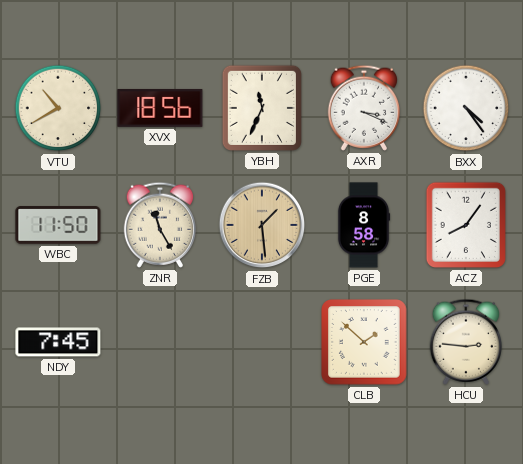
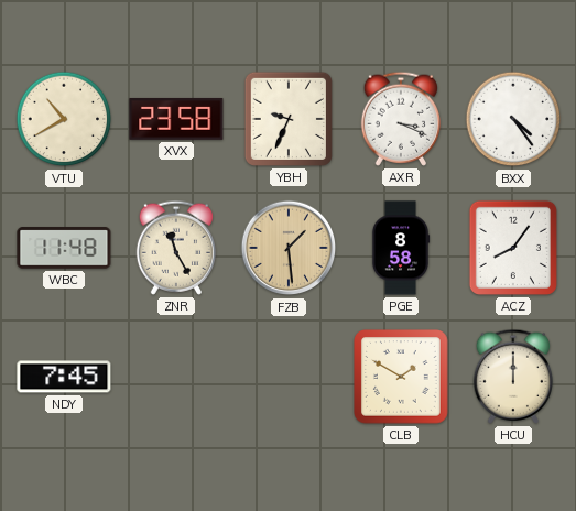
XVX: 18:56 -> 23:58
YBH: 11:34 -> 9:34
WBC: 11:50 -> 11:48
CLB: 1:52 -> 1:50
HCU: 2:46 -> 12:00
